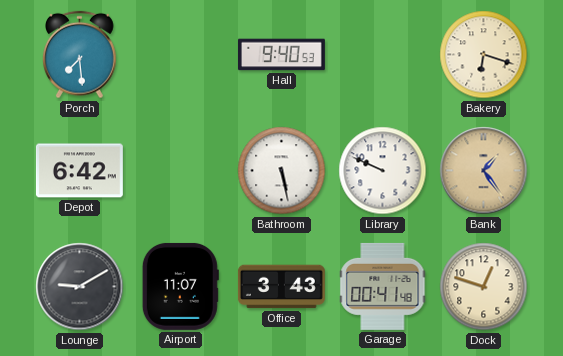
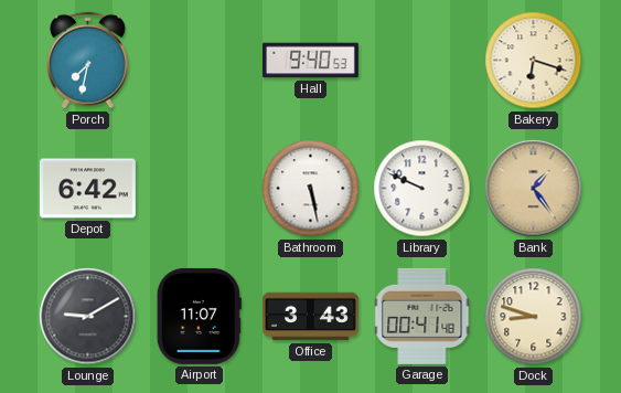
Porch: 7:29 -> 7:32
Dock: 12:48 -> 8:48
